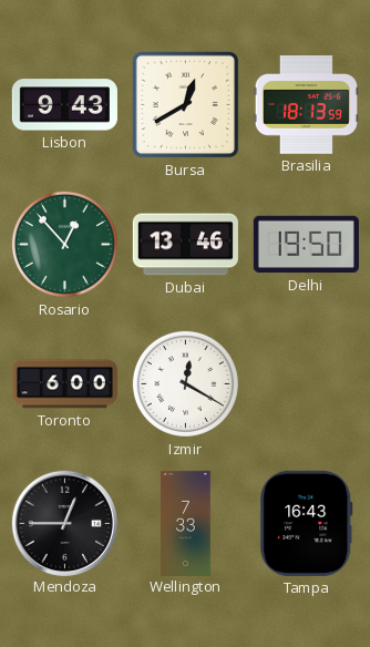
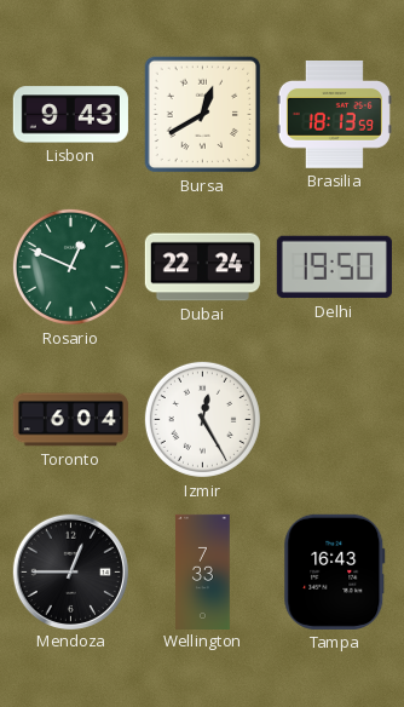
Rosario: 12:53 -> 12:49
Dubai: 13:46 -> 22:24
Toronto: 6:00 -> 6:04
Izmir: 12:20 -> 12:25
